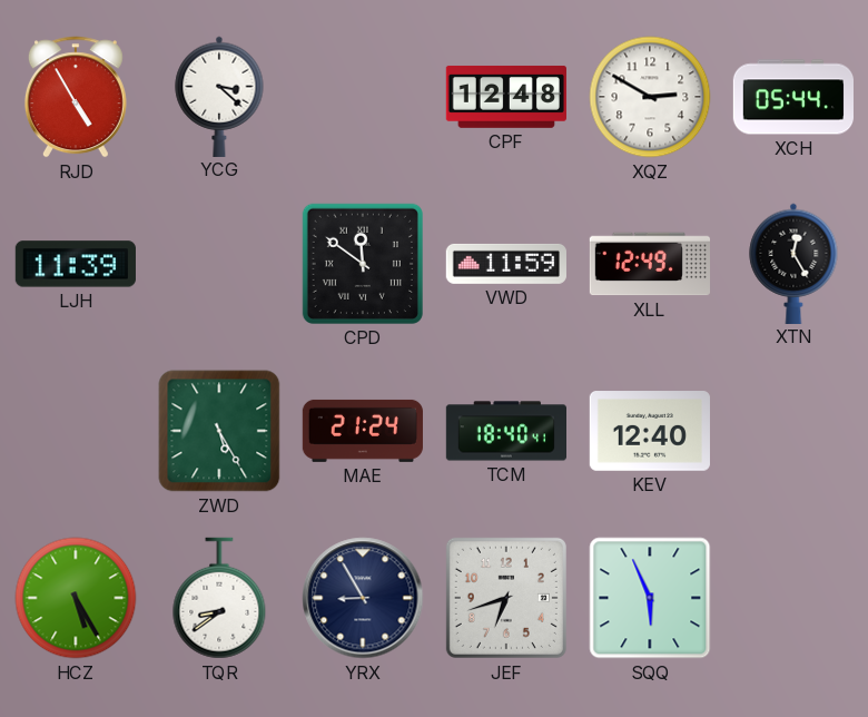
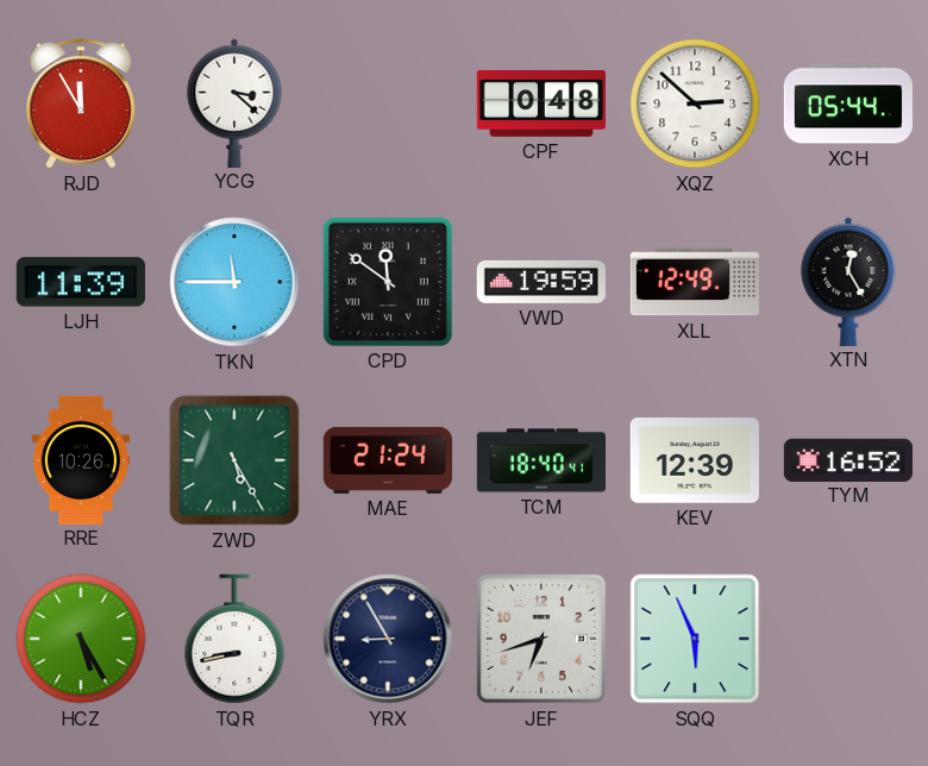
RJD: 4:55 -> 11:55
CPF: 12:48 -> 0:48
XQZ: 2:50 -> 2:52
TKN: none -> 11:45
VWD: 11:59 -> 19:59
RRE: none -> 10:26
KEV: 12:40 -> 12:39
TYM: none -> 16:52
TQR: 8:39 -> 8:43
